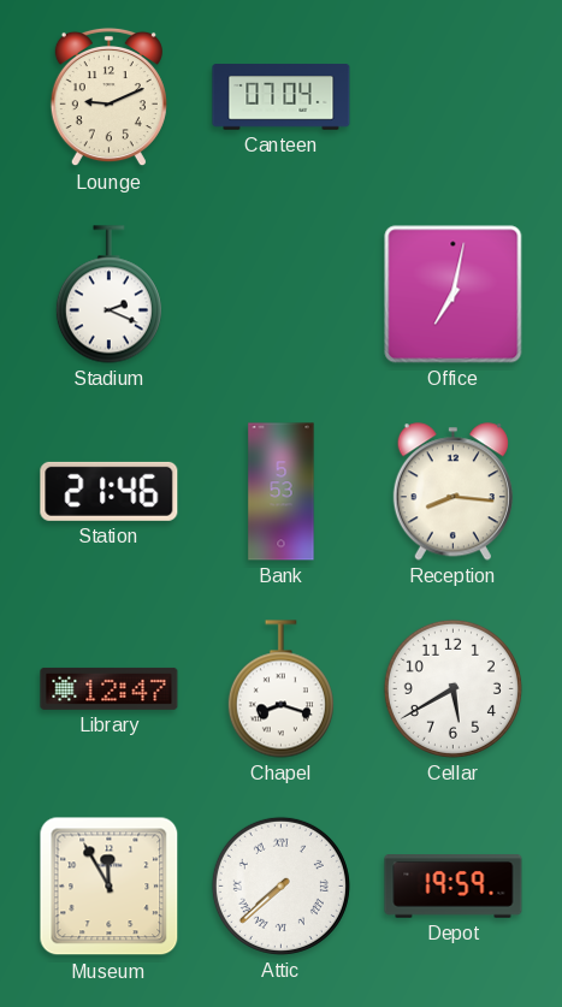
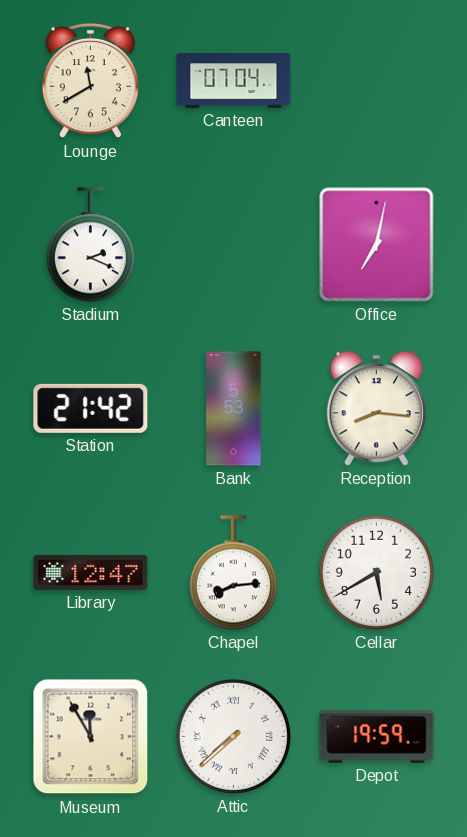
Lounge: 9:11 -> 11:40
Station: 21:46 -> 21:42
Chapel: 8:18 -> 8:14
